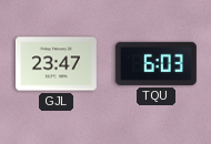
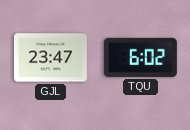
TQU: 6:03 -> 6:02
